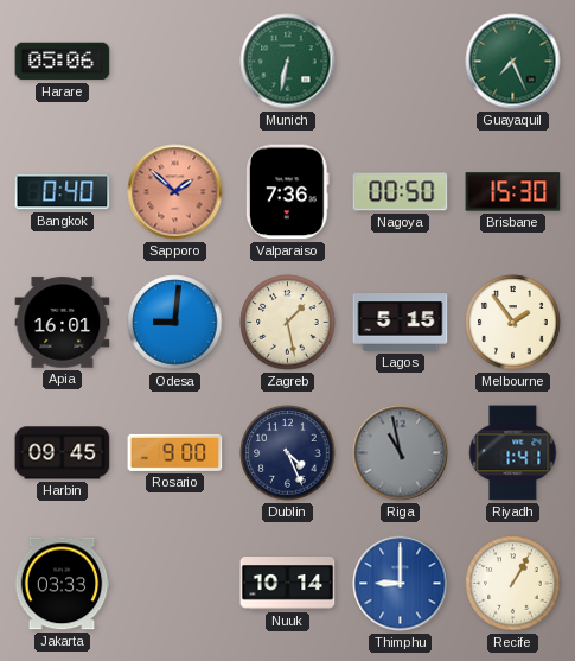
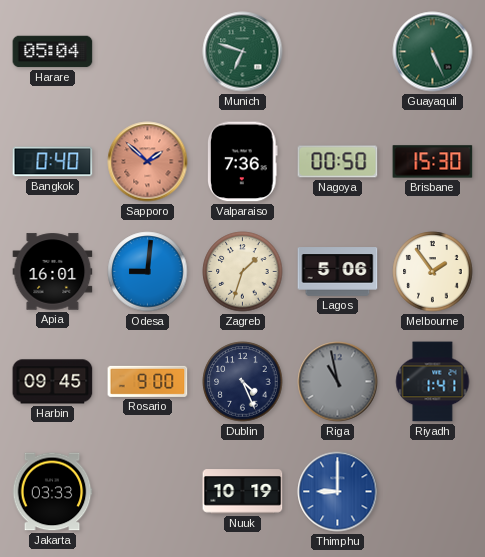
Harare: 05:06 -> 05:04
Munich: 6:32 -> 6:48
Guayaquil: 7:26 -> 5:26
Zagreb: 1:28 -> 1:33
Lagos: 5:15 -> 5:06
Nuuk: 10:14 -> 10:19
Recife: 1:05 -> none
